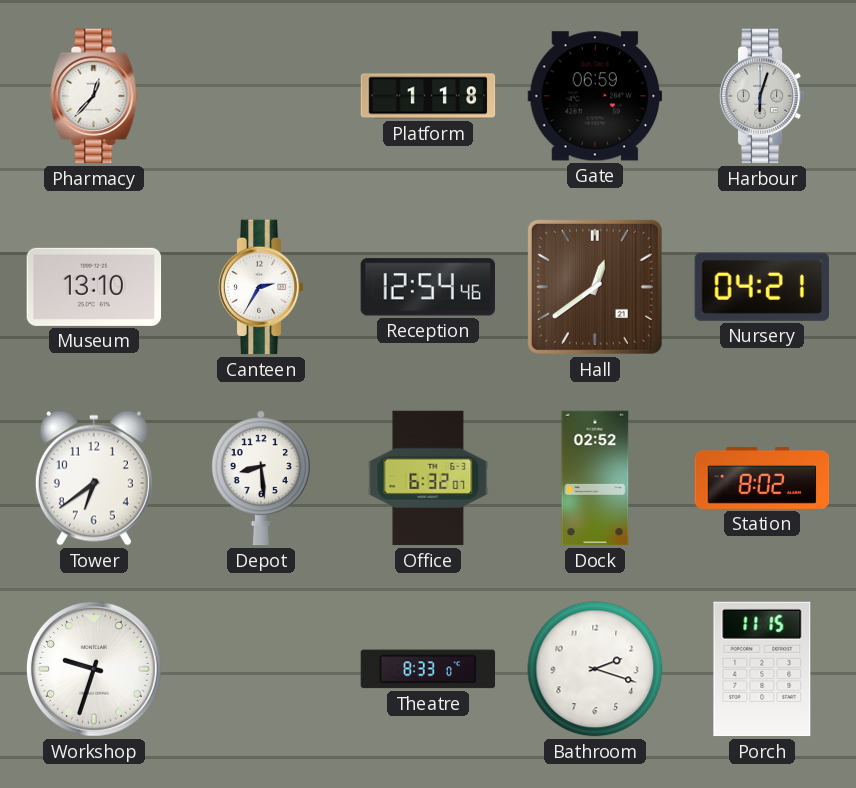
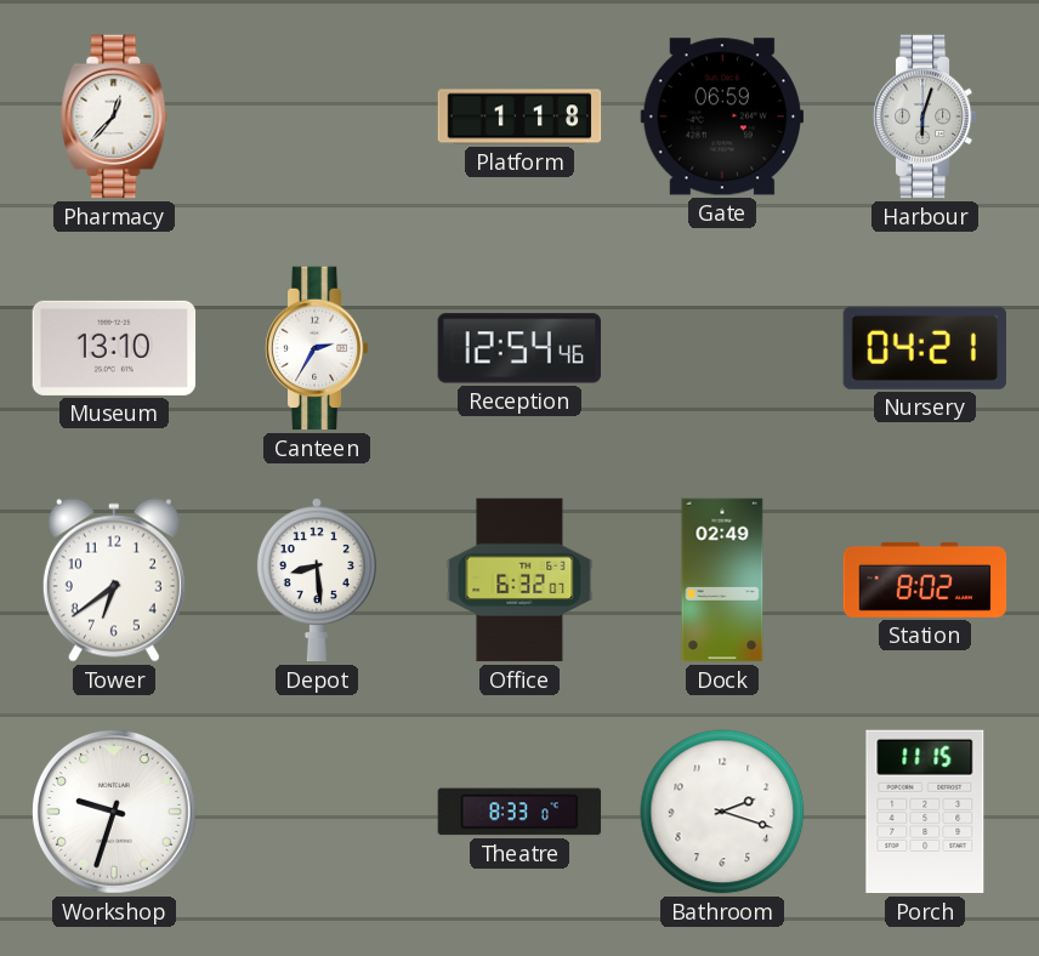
Hall: 12:39 -> none
Dock: 02:52 -> 02:49
